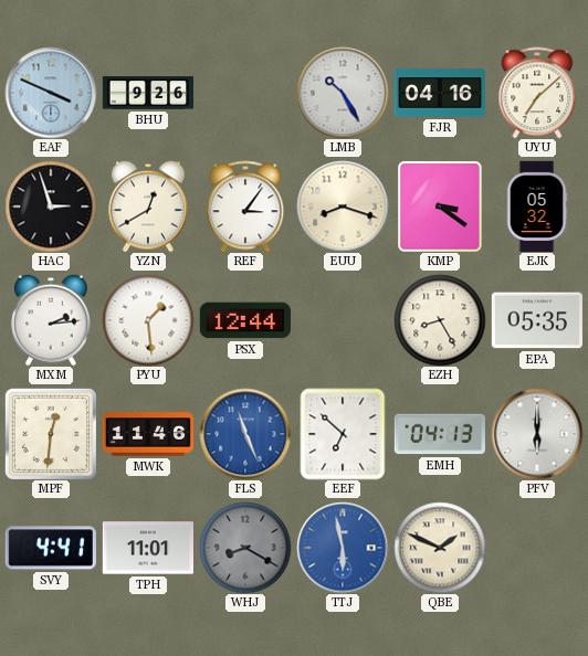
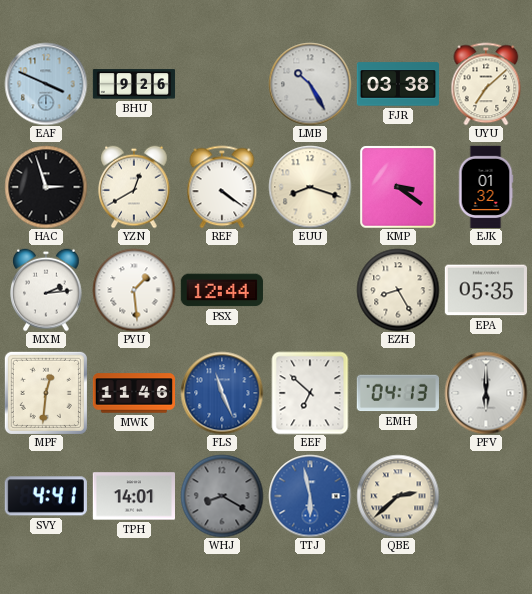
FJR: 04:16 -> 03:38
REF: 3:06 -> 4:21
EJK: 05:32 -> 01:32
TPH: 11:01 -> 14:01
QBE: 1:49 -> 2:38
